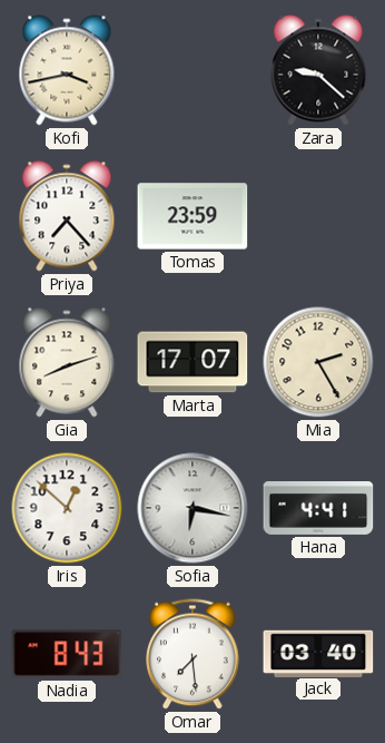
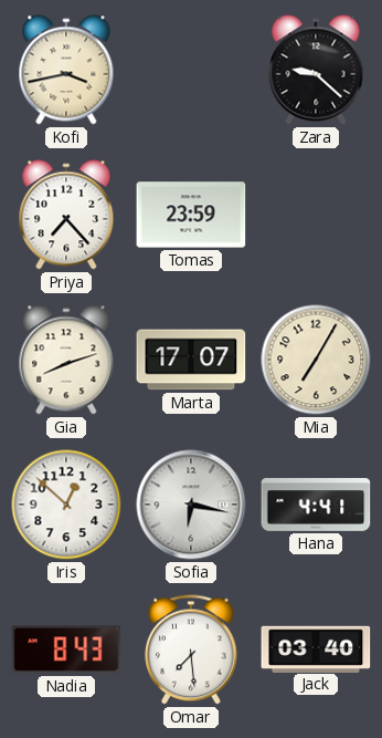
Mia: 2:25 -> 7:05
